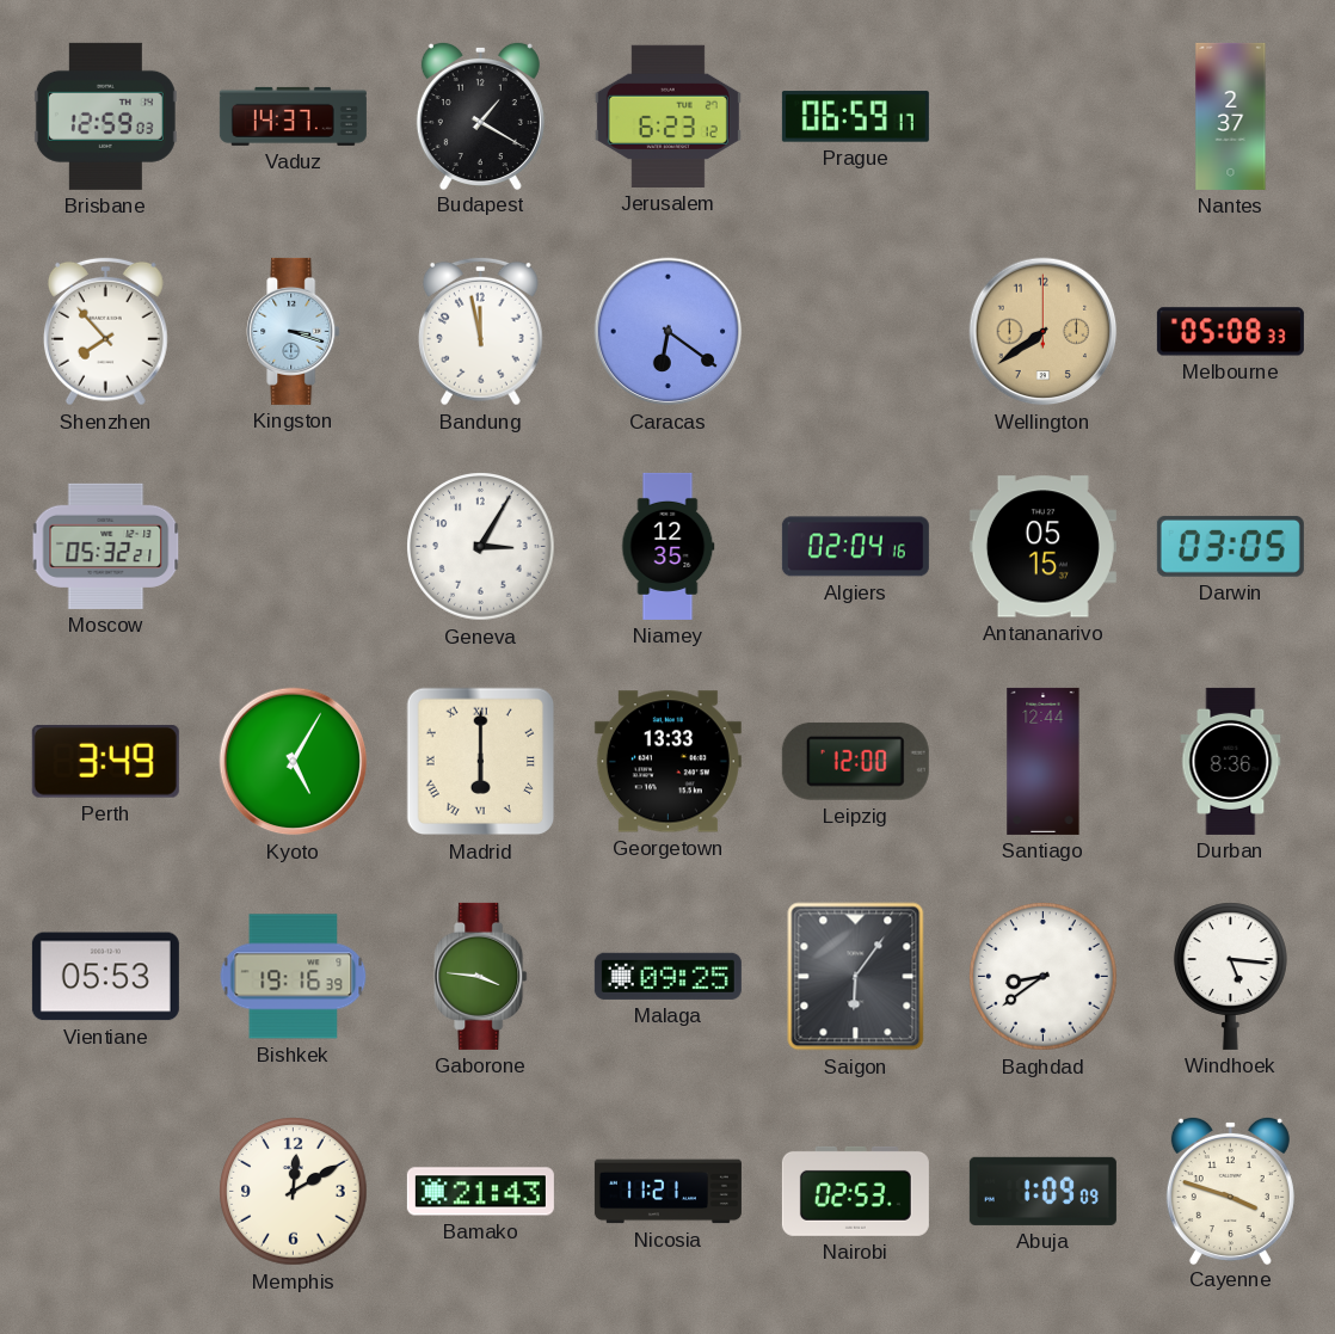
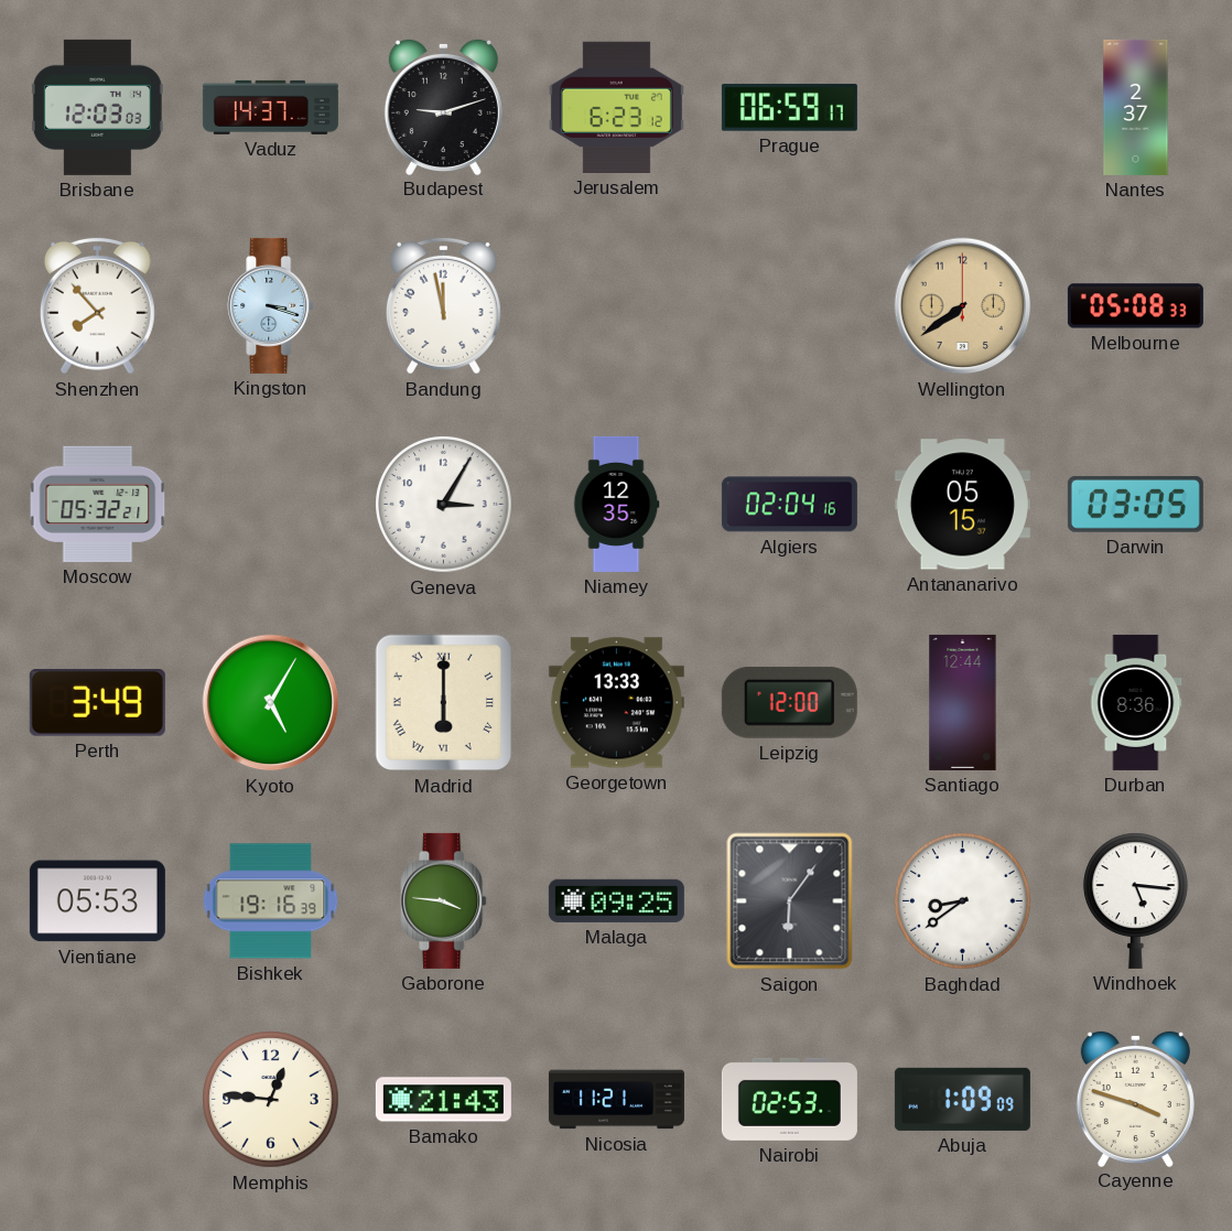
Brisbane: 12:59 -> 12:03
Budapest: 1:20 -> 9:12
Caracas: 6:21 -> none
Memphis: 12:10 -> 12:46
